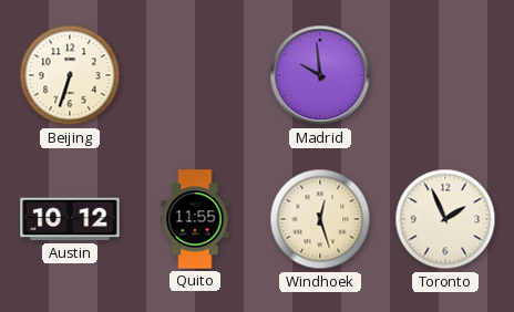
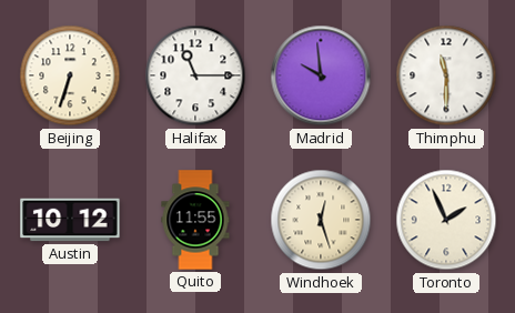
Halifax: none -> 11:15
Thimphu: none -> 11:30
